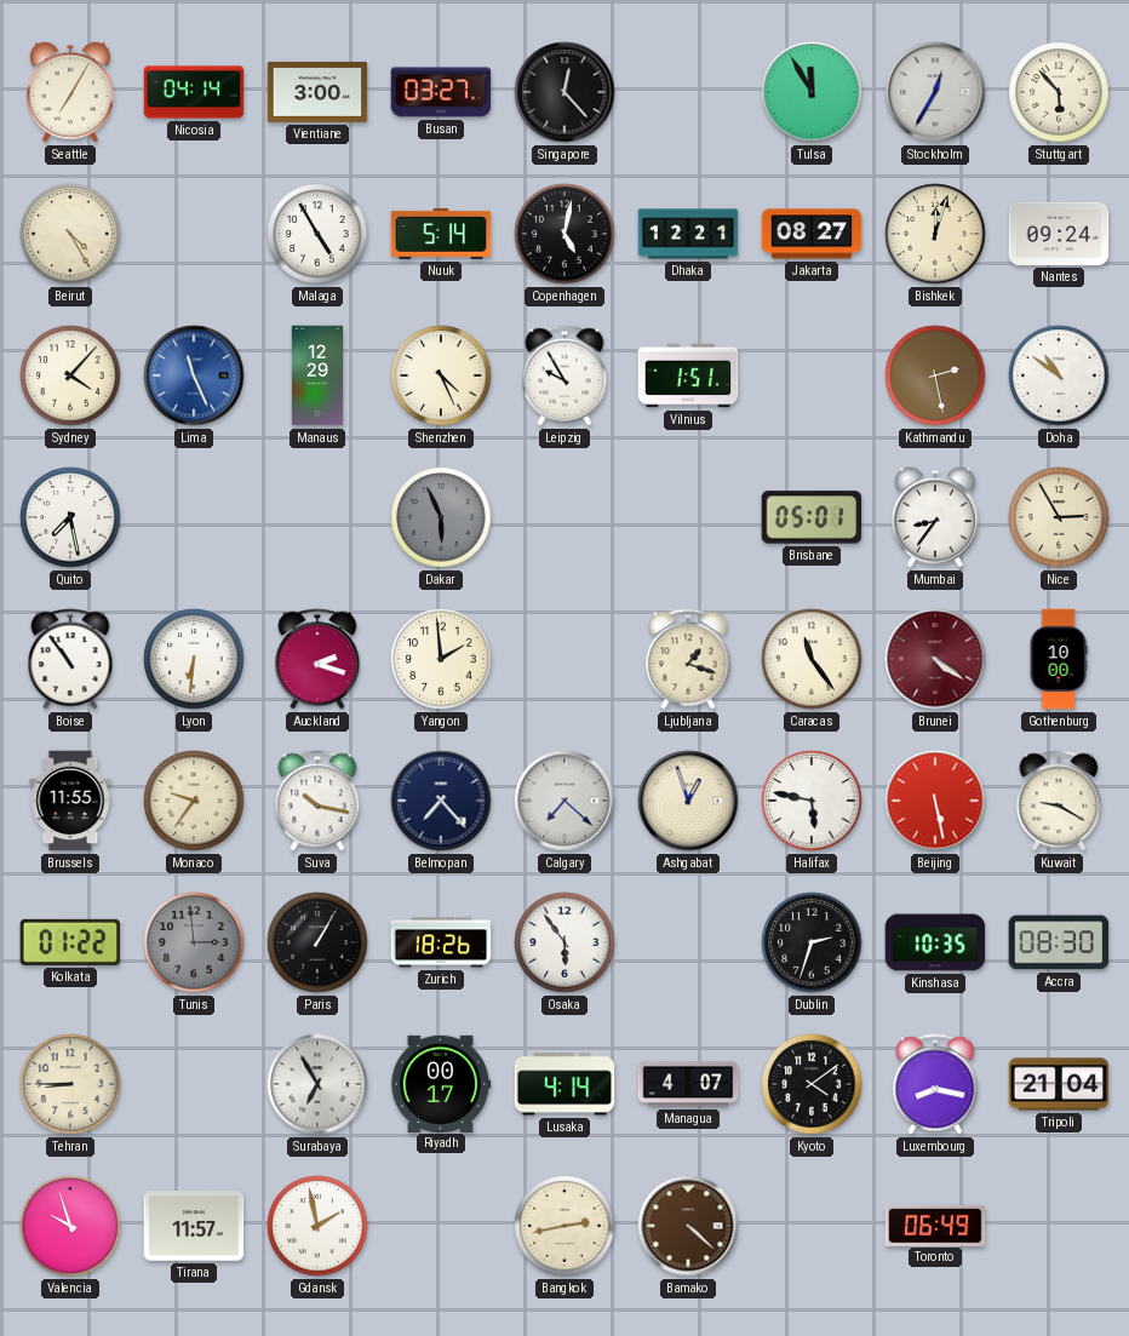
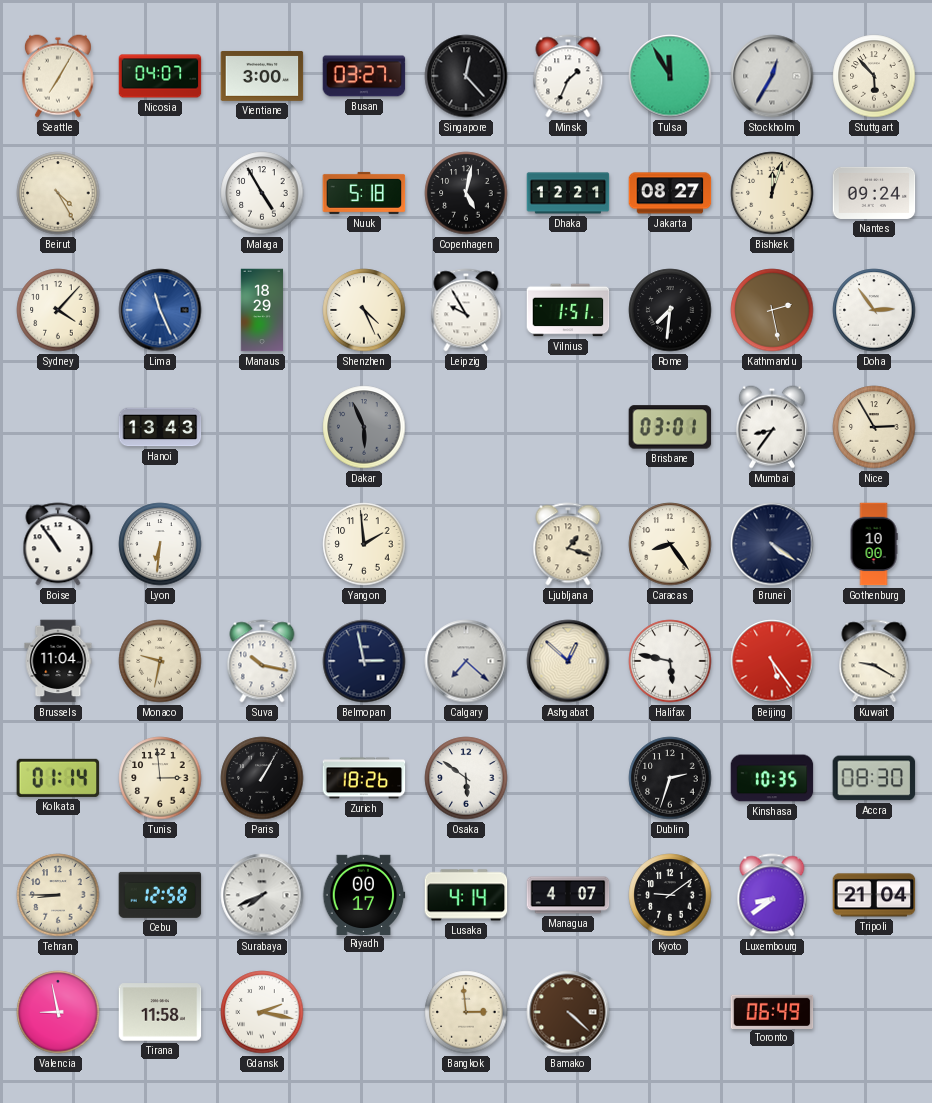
Nicosia: 04:14 -> 04:07
Minsk: none -> 1:34
Nuuk: 5:14 -> 5:18
Manaus: 12:29 -> 18:29
Rome: none -> 7:31
Doha: 10:51 -> 2:54
Quito: 7:28 -> none
Hanoi: none -> 13:43
Brisbane: 05:01 -> 03:01
Auckland: 2:18 -> none
Caracas: 11:24 -> 8:24
Brunei dial: burgundy -> navy
Brussels: 11:55 -> 11:04
Monaco: 9:36 -> 9:32
Belmopan: 7:23 -> 2:58
Ashgabat: 12:57 -> 12:52
Beijing: 5:28 -> 5:24
Kolkata: 01:22 -> 01:14
Tunis dial: grey -> cream
Osaka: 5:54 -> 5:51
Cebu: none -> 12:58
Surabaya: 6:55 -> 7:41
Kyoto: 4:09 -> 9:09
Luxembourg: 8:17 -> 8:39
Valencia: 9:57 -> 8:58
Tirana: 11:57 -> 11:58
Gdansk: 1:58 -> 2:17
Bangkok: 2:43 -> 2:59
